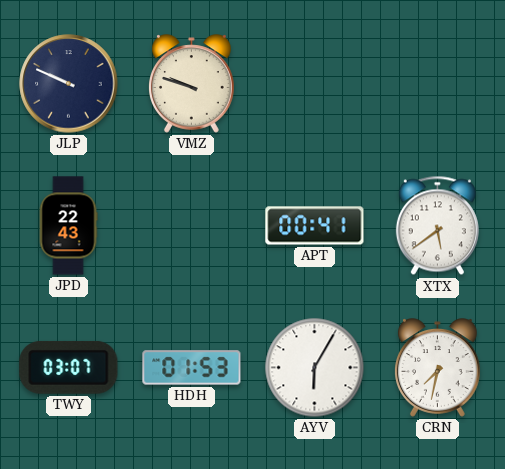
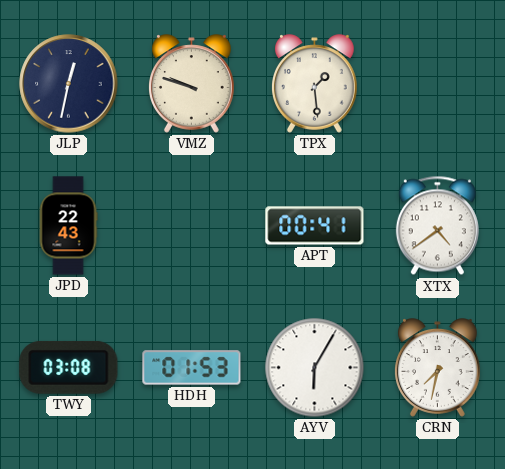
JLP: 9:49 -> 12:32
TPX: none -> 1:29
XTX: 5:39 -> 4:39
TWY: 03:07 -> 03:08
